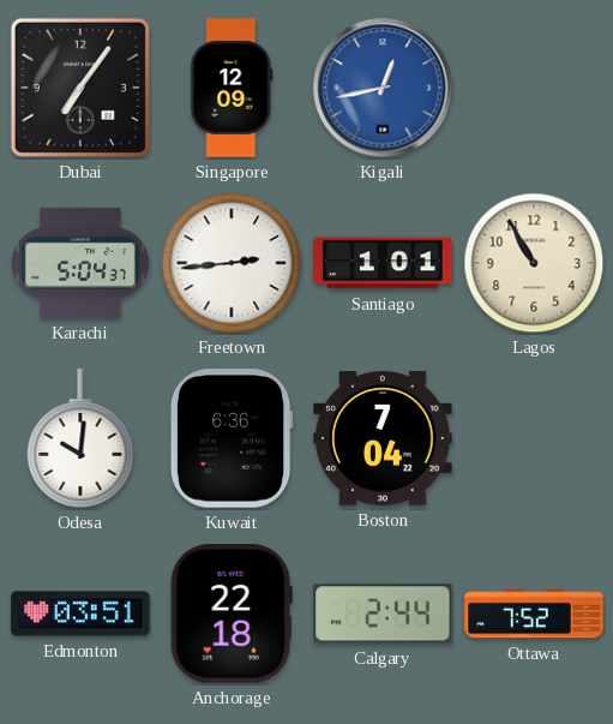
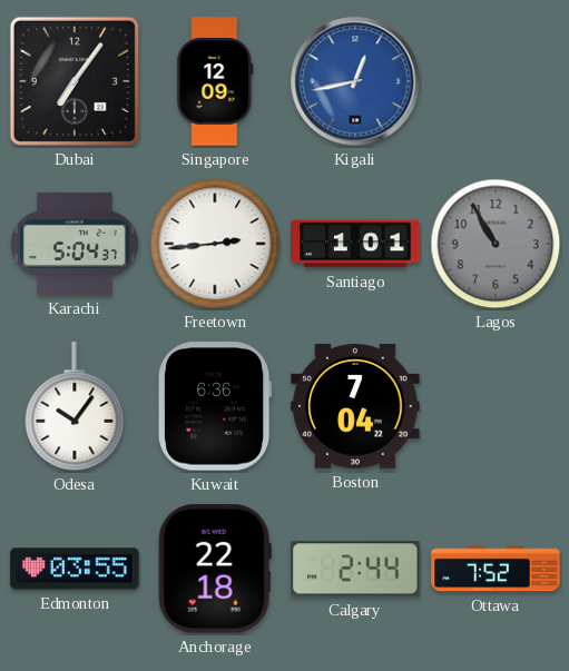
Lagos dial: cream -> grey
Odesa: 10:01 -> 10:06
Edmonton: 03:51 -> 03:55
